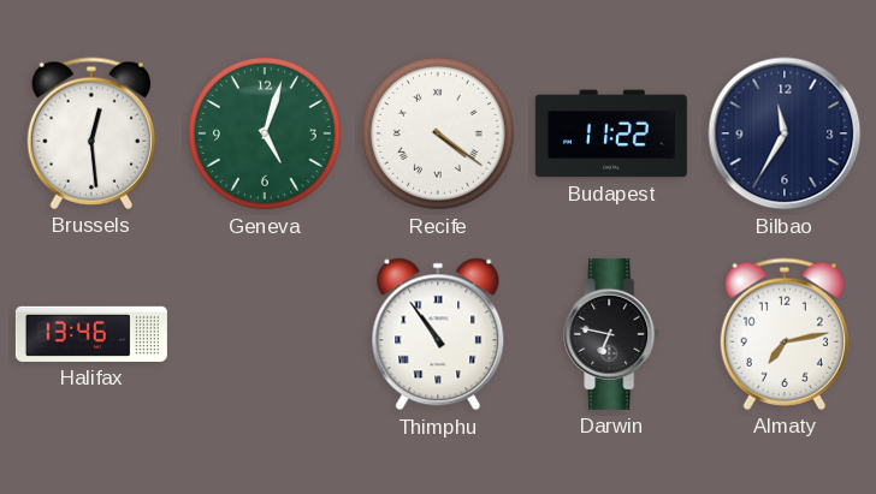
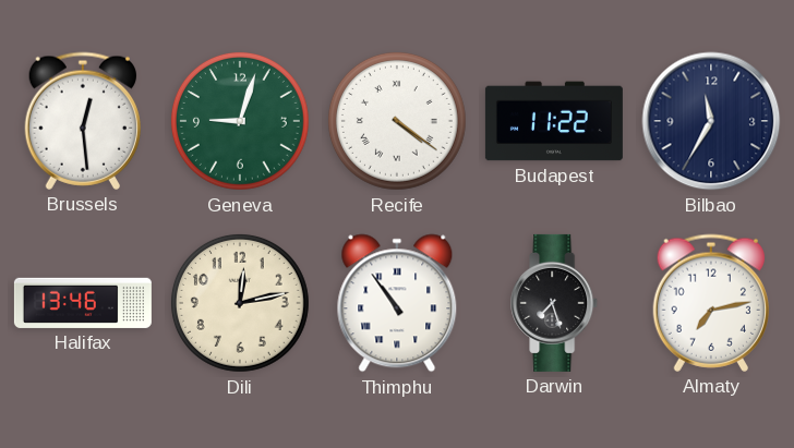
Geneva: 5:03 -> 9:03
Dili: none -> 12:13
Darwin: 6:47 -> 7:27
